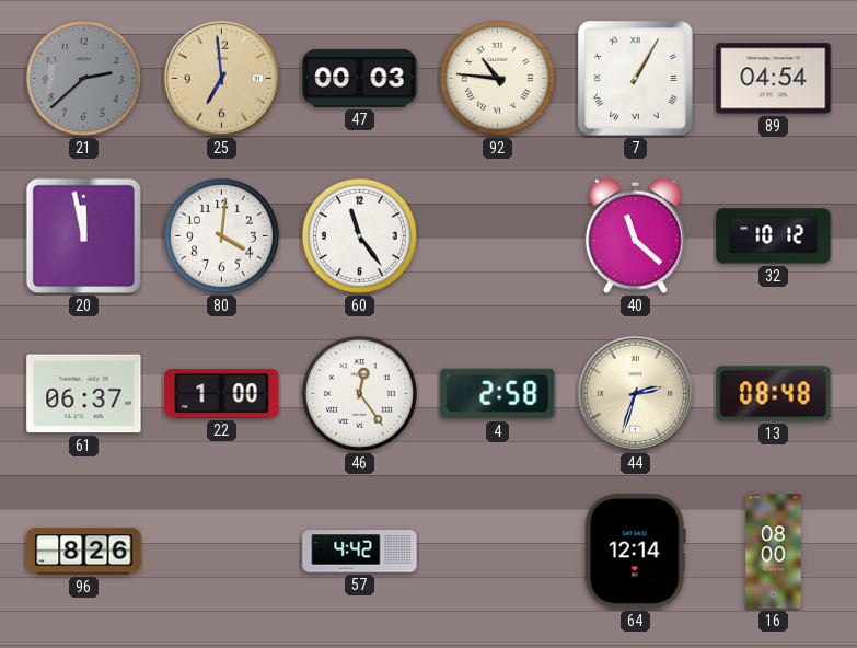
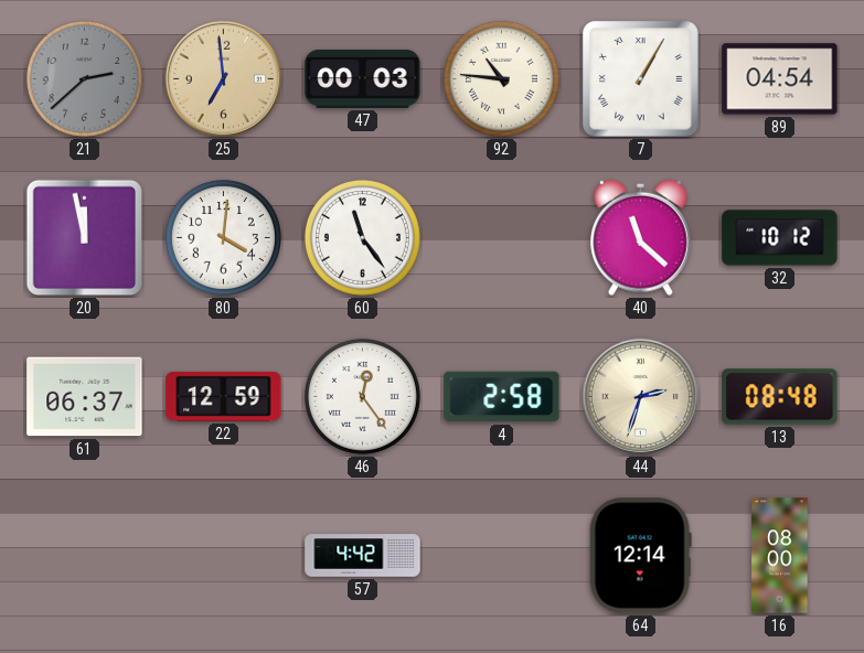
22: 1:00 -> 12:59
96: 8:26 -> none
